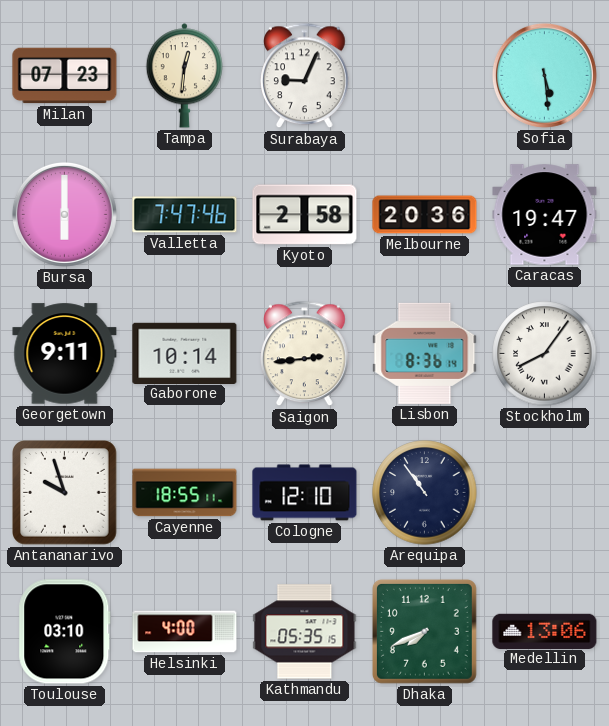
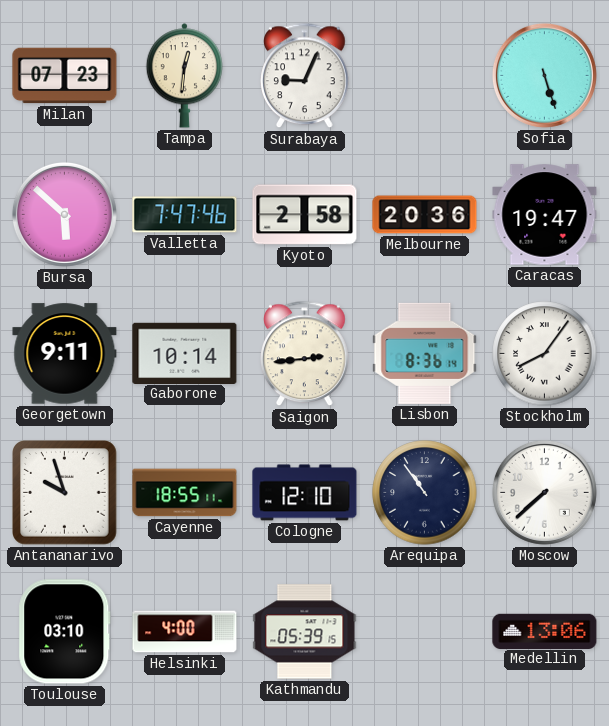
Sofia: 5:29 -> 5:27
Bursa: 6:00 -> 5:52
Moscow: none -> 7:38
Kathmandu: 05:35 -> 05:39
Dhaka: 7:41 -> none
